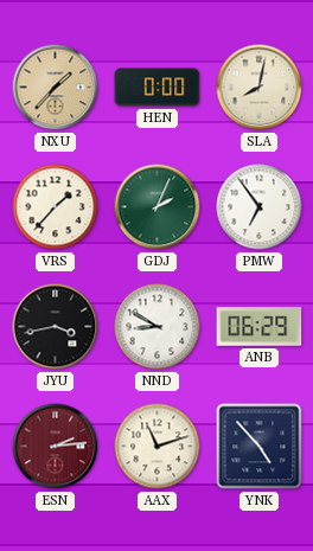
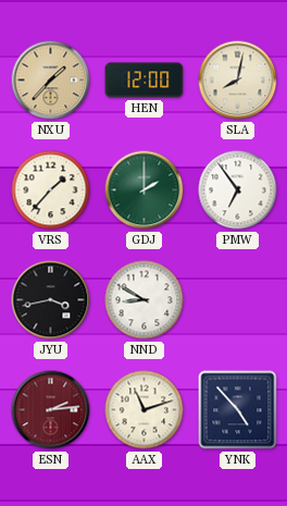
HEN: 0:00 -> 12:00
GDJ: 2:04 -> 2:00
ANB: 06:29 -> none
